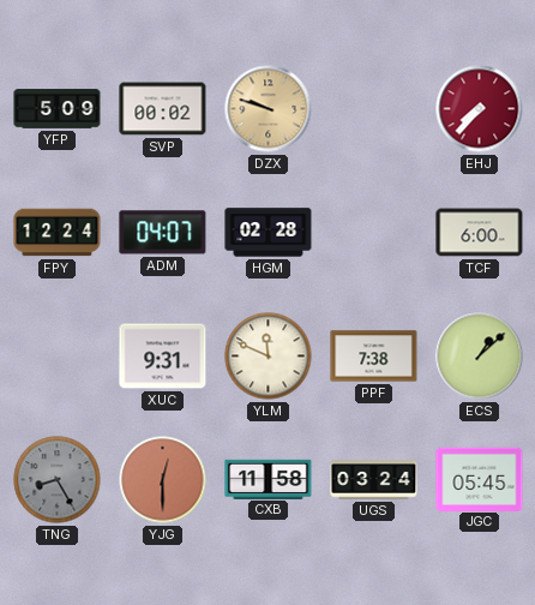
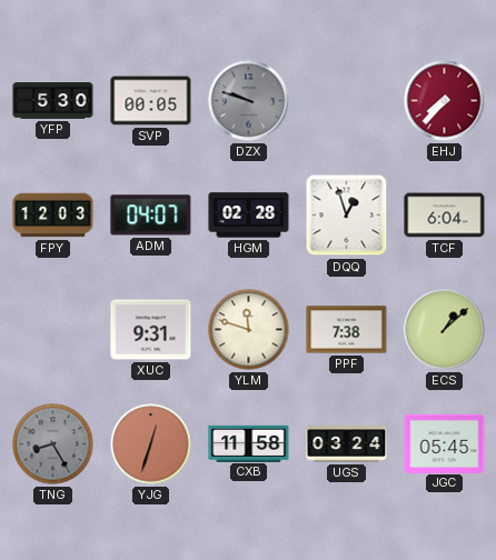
YFP: 5:09 -> 5:30
SVP: 00:02 -> 00:05
DZX dial: champagne -> grey
FPY: 12:24 -> 12:03
DQQ: none -> 12:57
TCF: 6:00 -> 6:04
YLM: 11:49 -> 11:48
YJG: 12:30 -> 12:33
